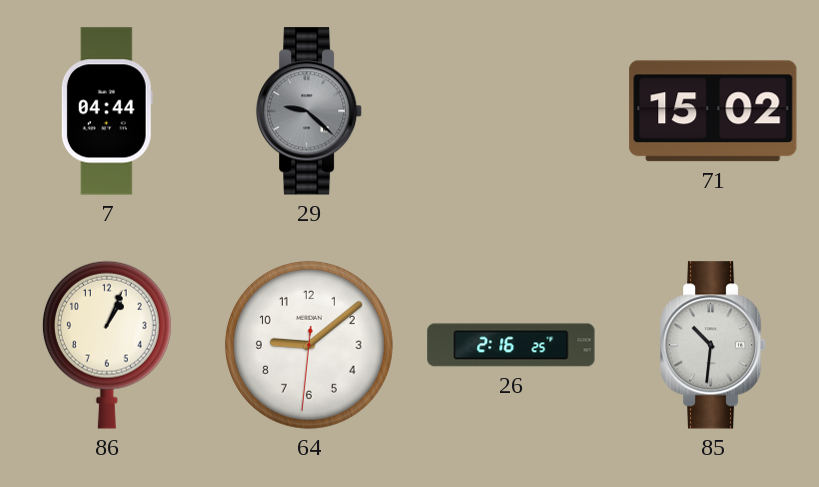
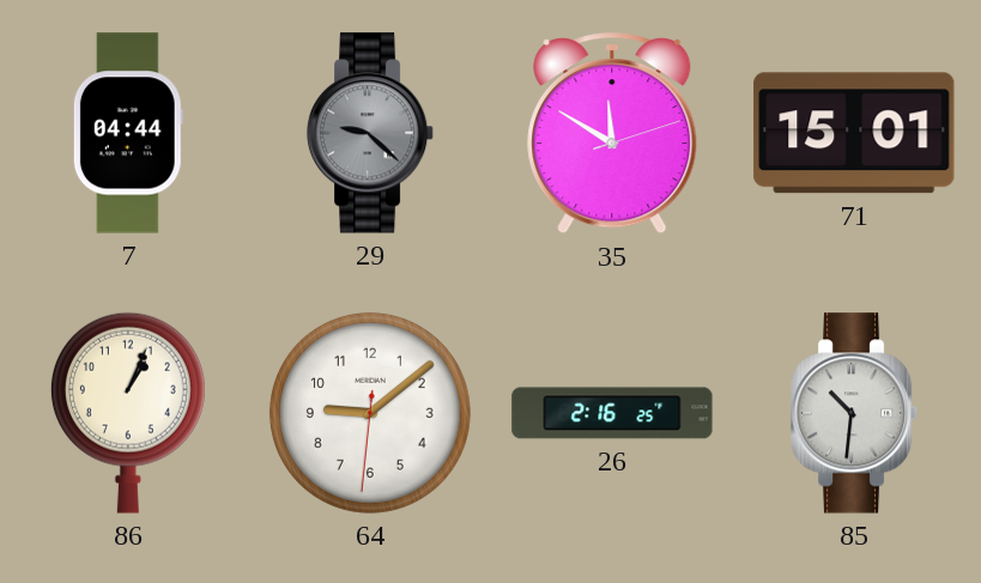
35: none -> 11:50
71: 15:02 -> 15:01
